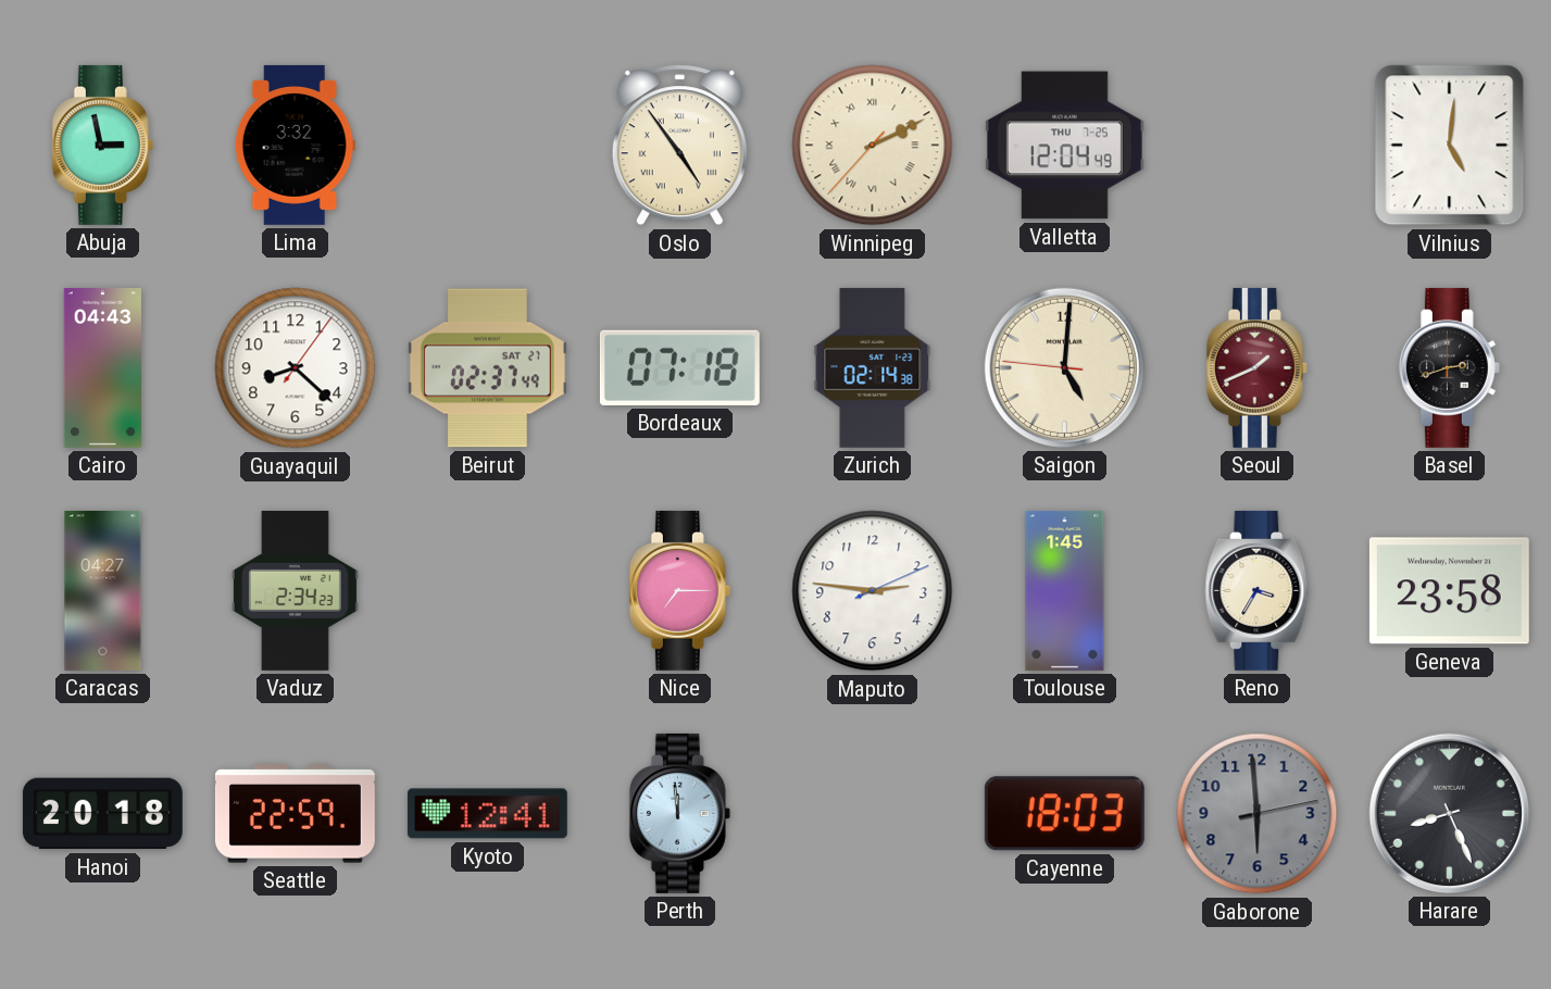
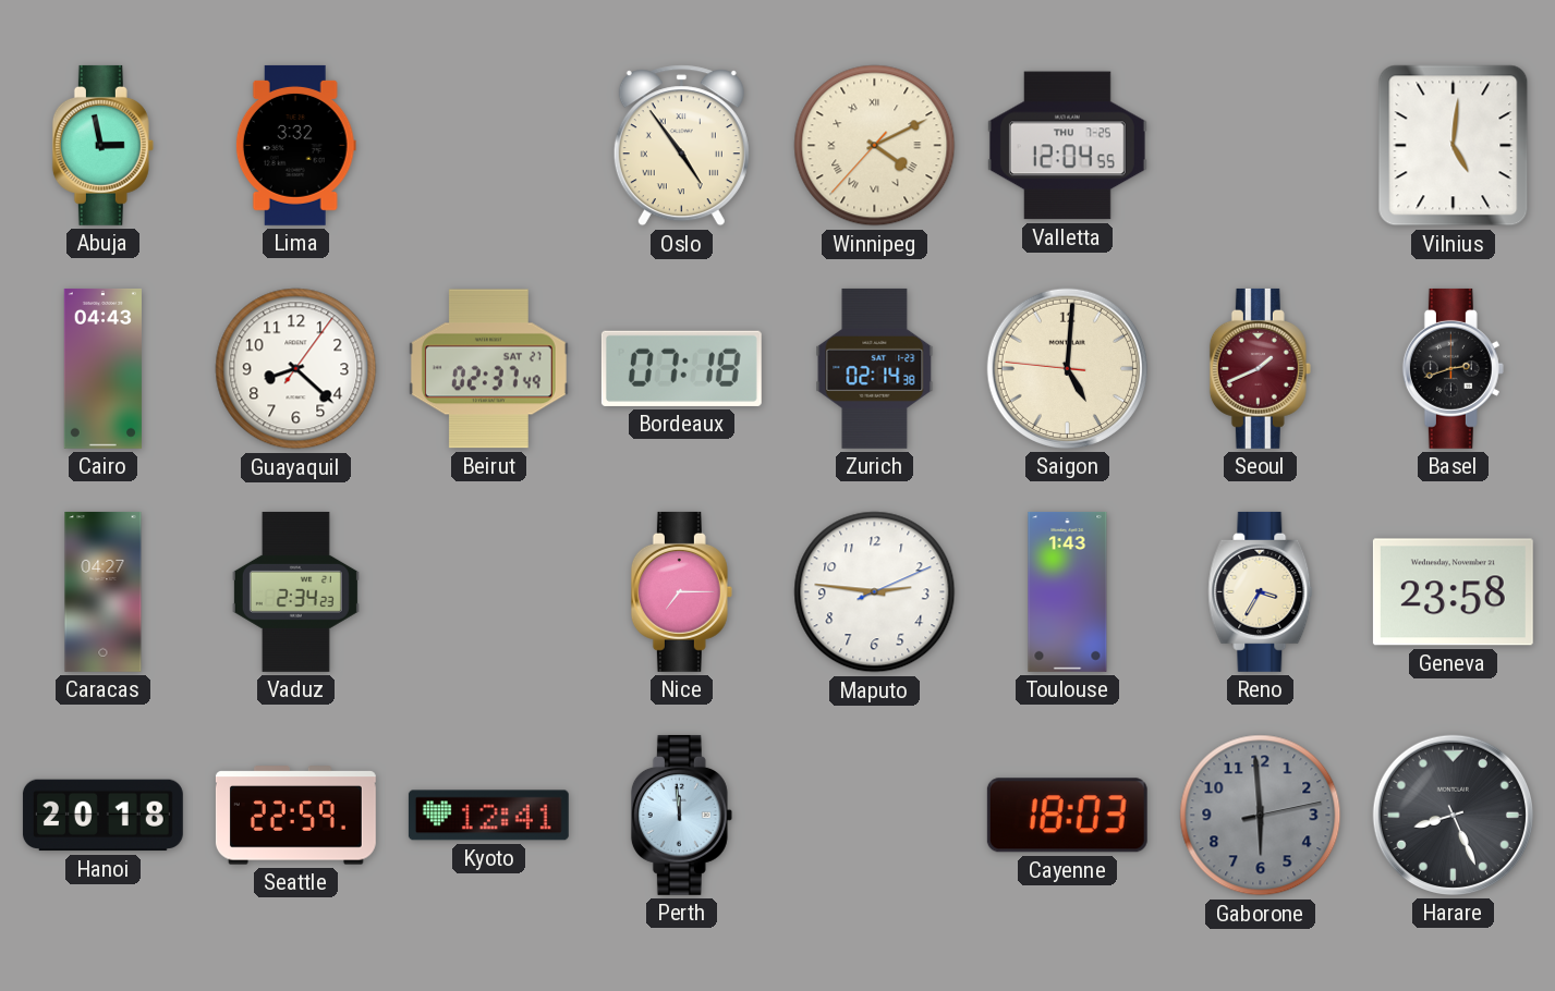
Winnipeg: 2:10 -> 4:10
Valletta: 12:04:49 -> 12:04:55
Toulouse: 1:45 -> 1:43
